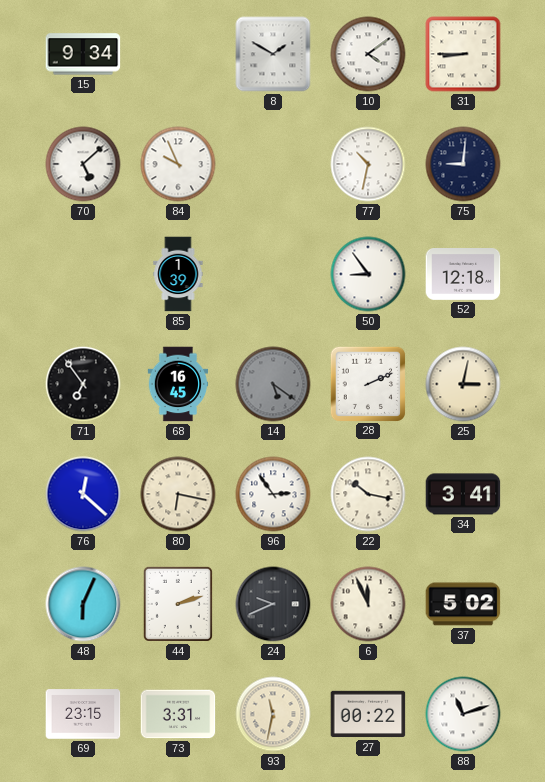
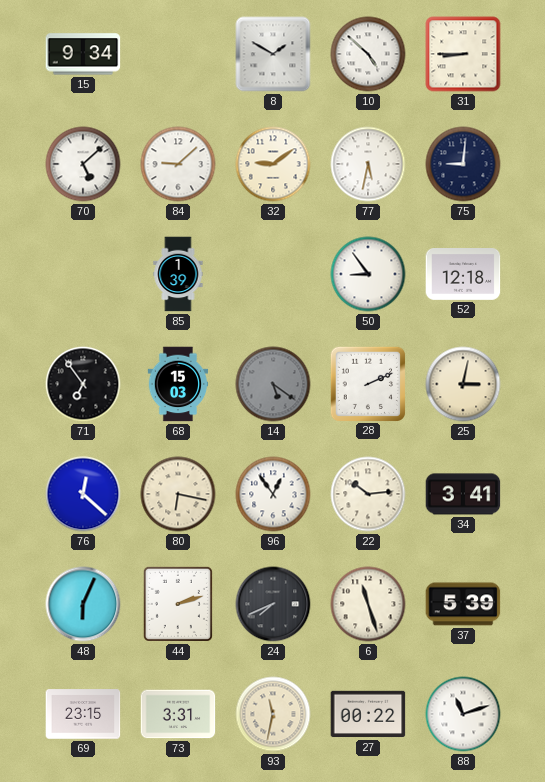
10: 4:09 -> 4:52
84: 9:56 -> 9:08
32: none -> 9:09
77: 10:32 -> 5:32
68: 16:45 -> 15:03
96: 2:54 -> 12:54
22: 10:17 -> 10:14
24: 9:41 -> 7:41
6: 11:56 -> 11:27
37: 5:02 -> 5:39
